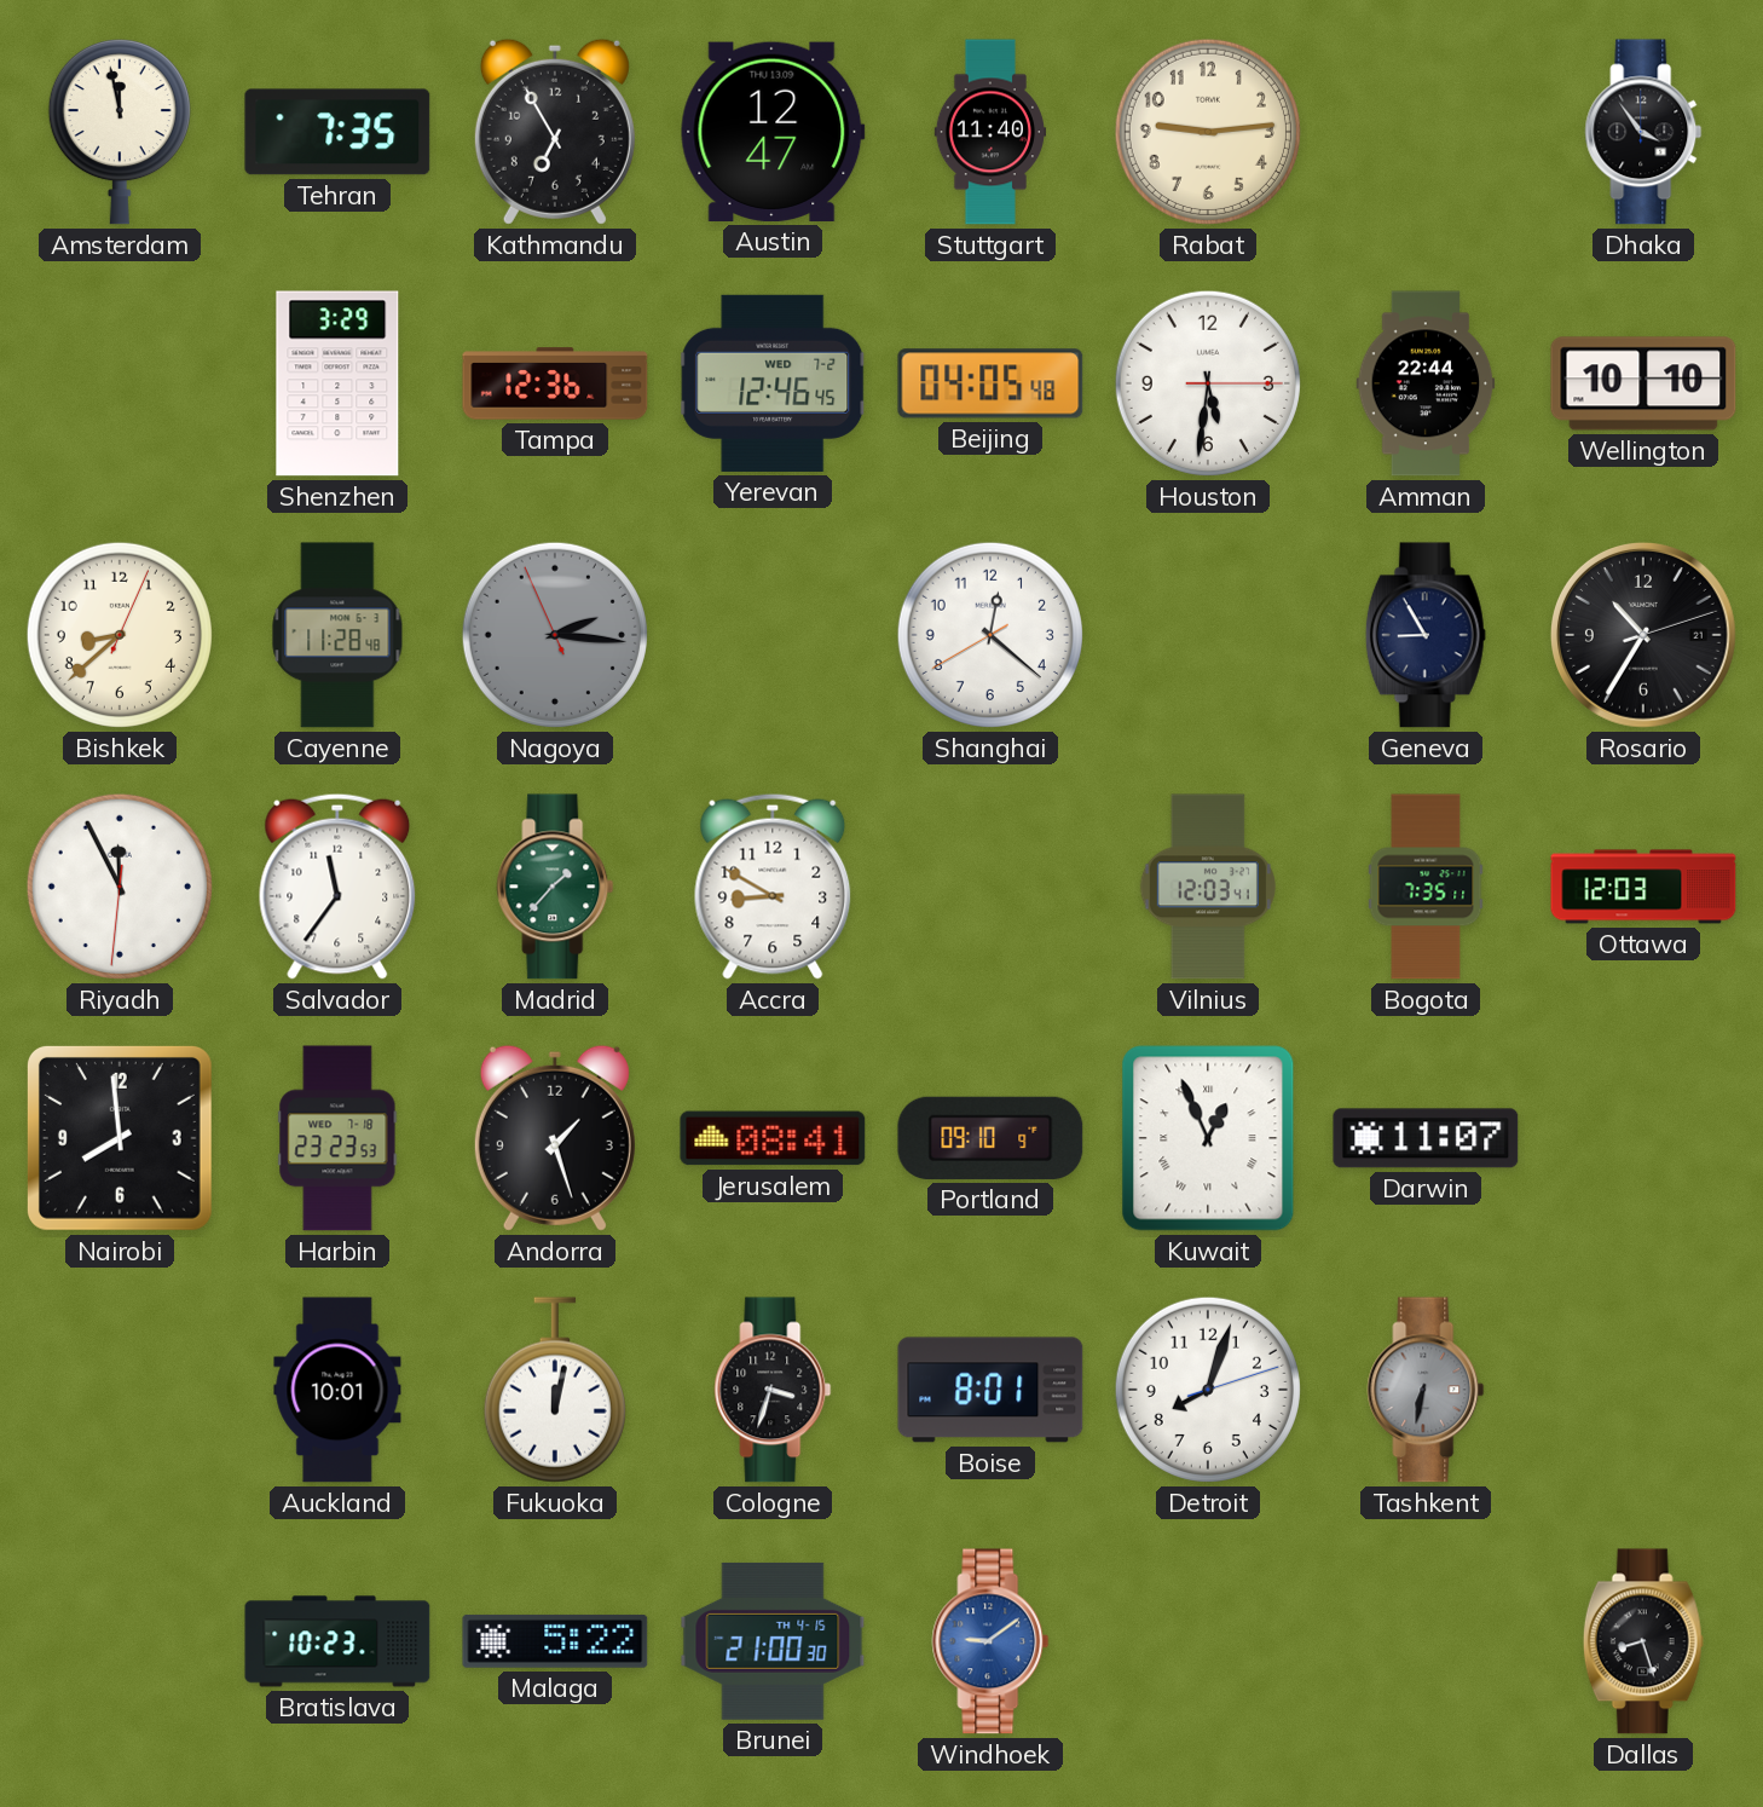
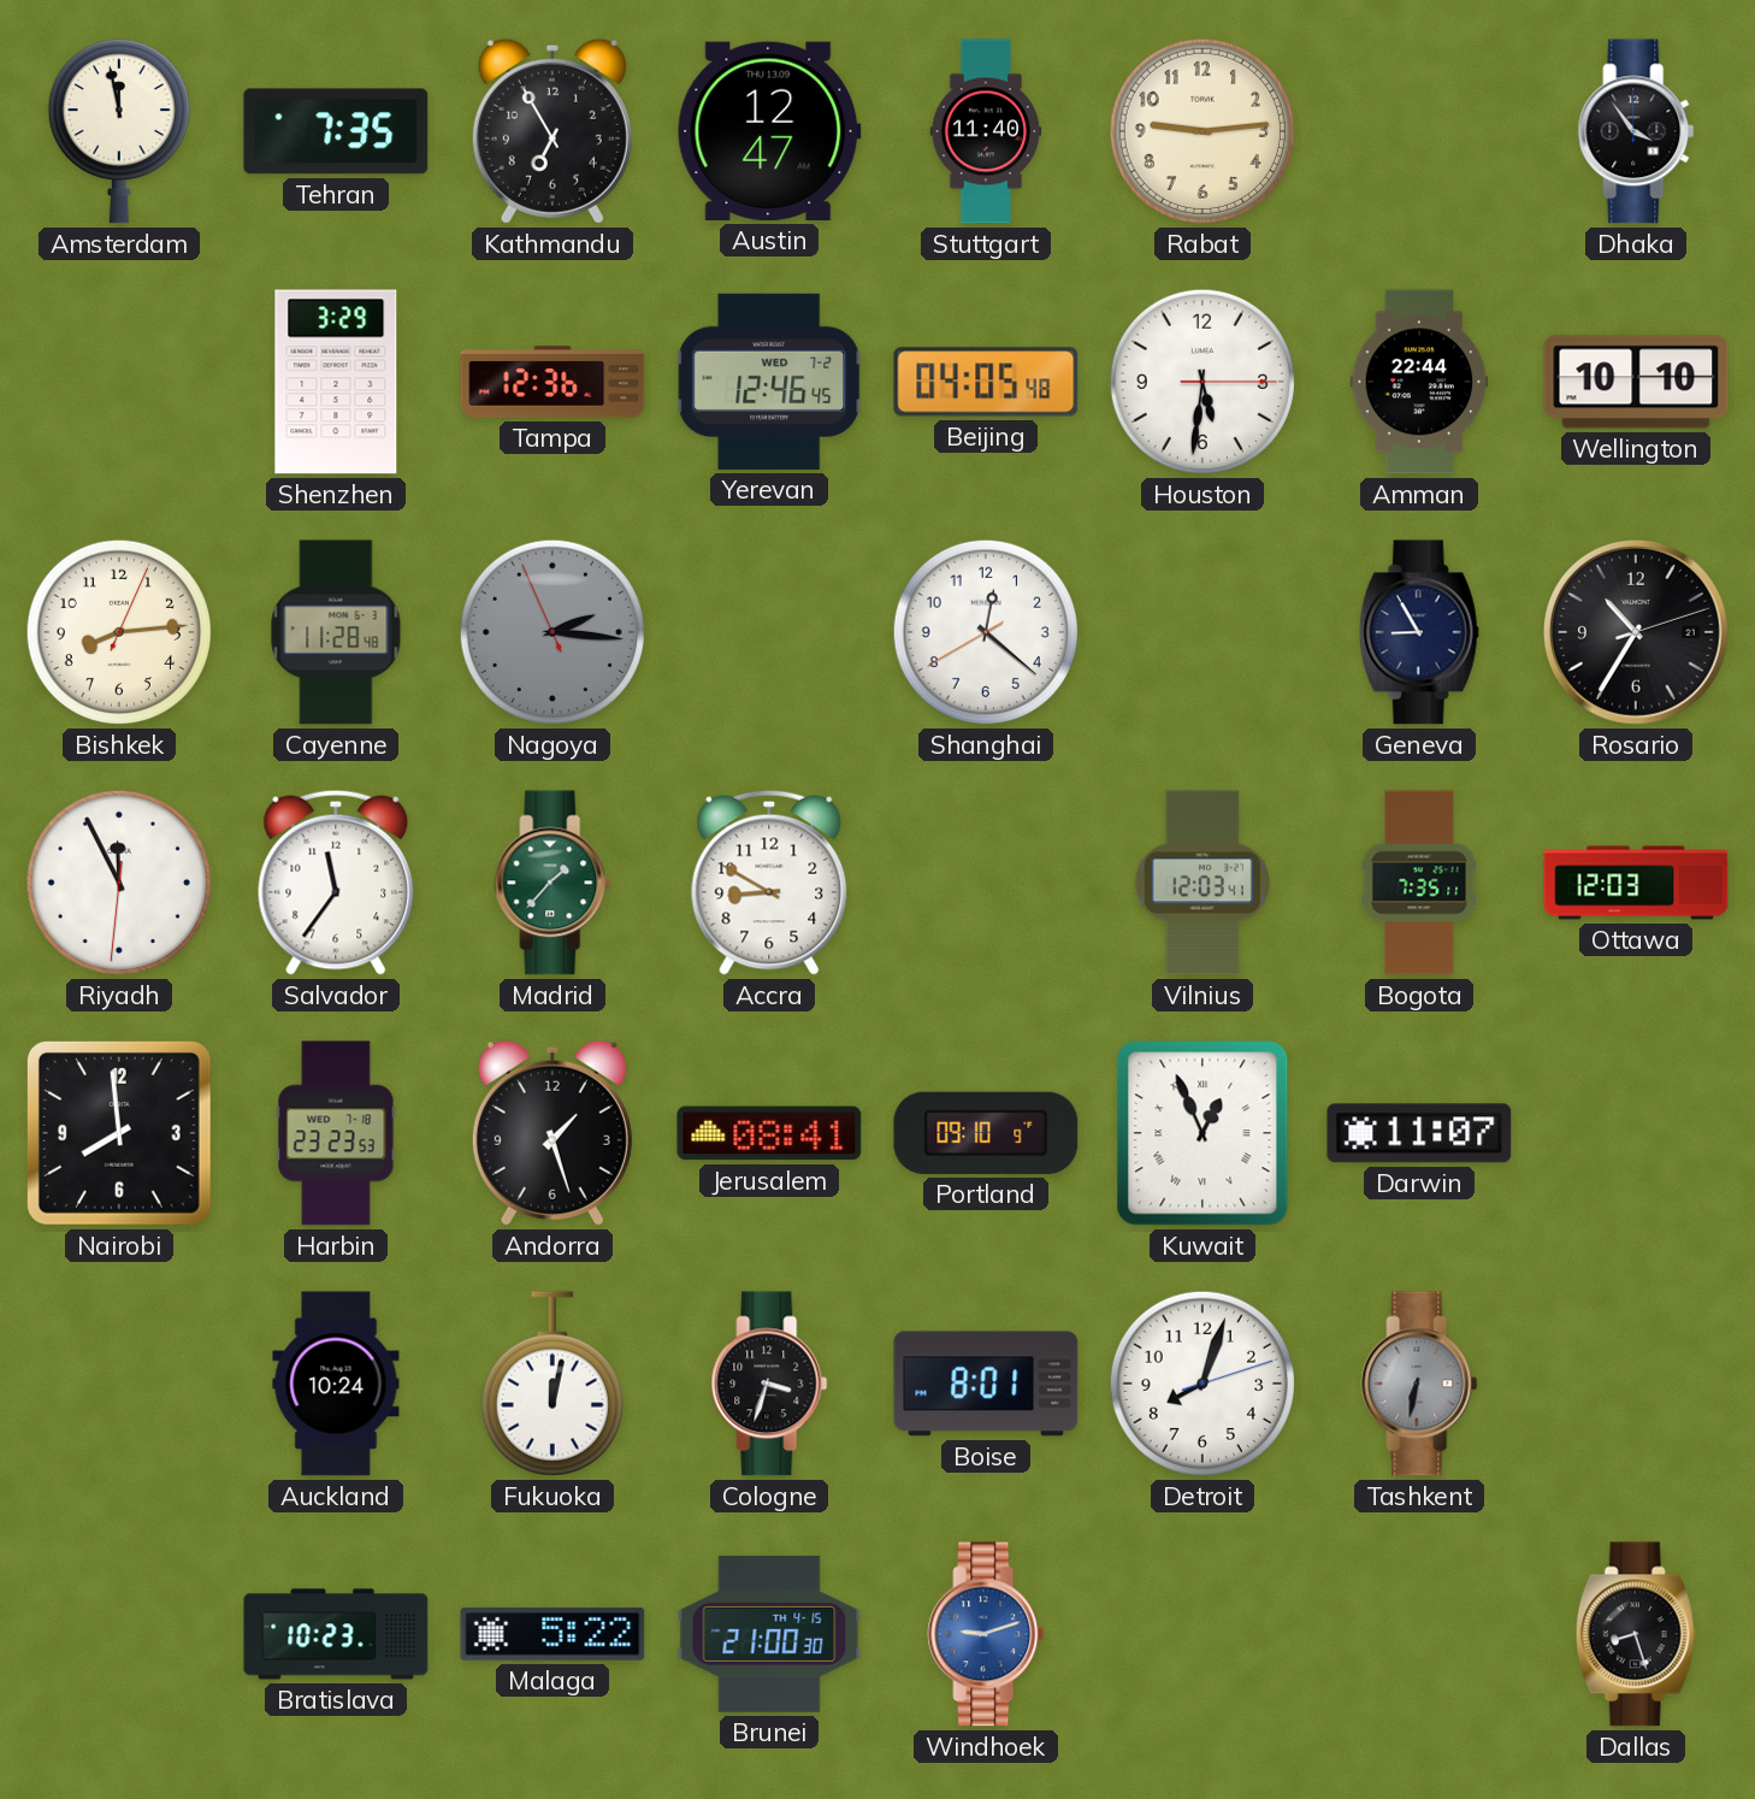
Bishkek: 8:38 -> 8:14
Auckland: 10:01 -> 10:24
Windhoek: 9:09 -> 9:12
